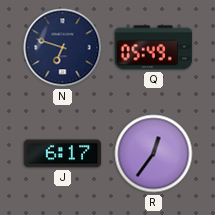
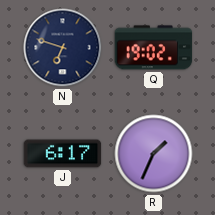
Q: 05:49 -> 19:02
R: 12:36 -> 1:34
